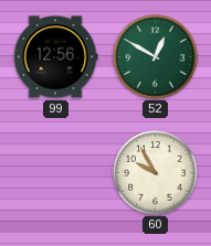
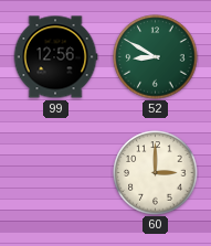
52: 12:50 -> 8:50
60: 9:55 -> 3:00
